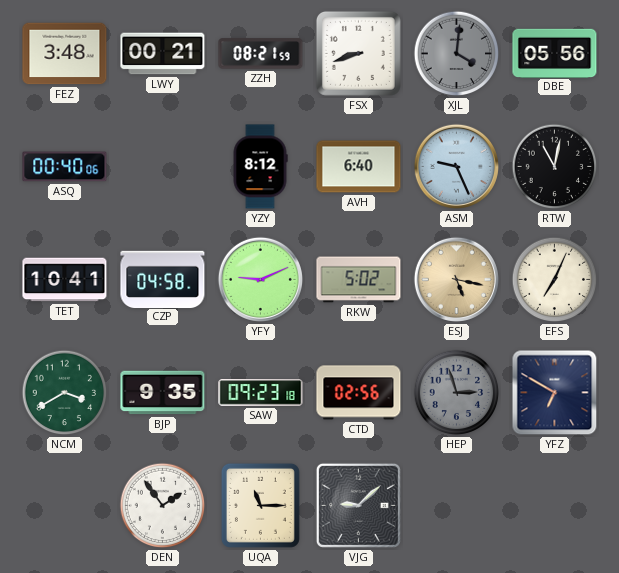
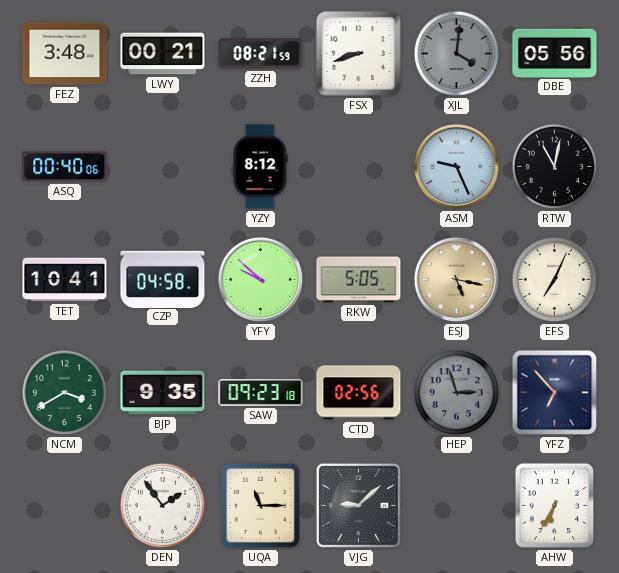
AVH: 6:40 -> none
YFY: 9:11 -> 9:52
RKW: 5:02 -> 5:05
YFZ: 6:50 -> 6:53
AHW: none -> 6:35
